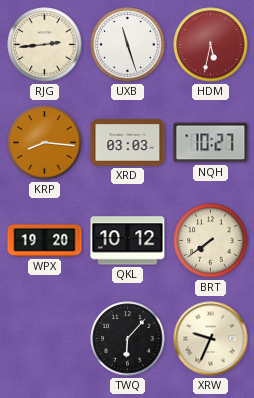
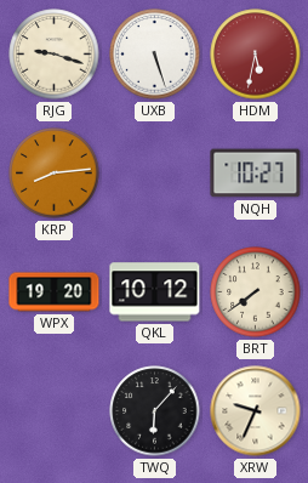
RJG: 2:44 -> 9:18
UXB: 11:27 -> 5:27
KRP: 8:16 -> 8:14
XRD: 03:03 -> none
